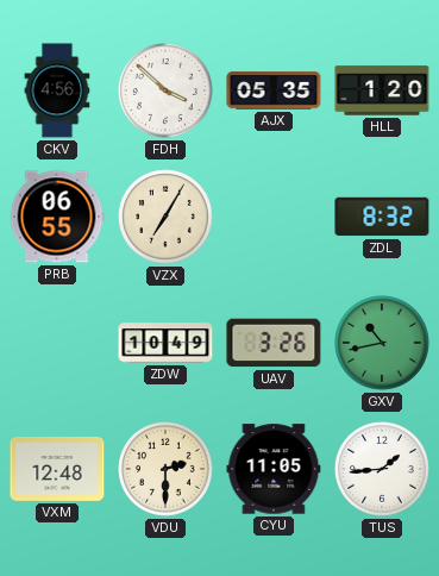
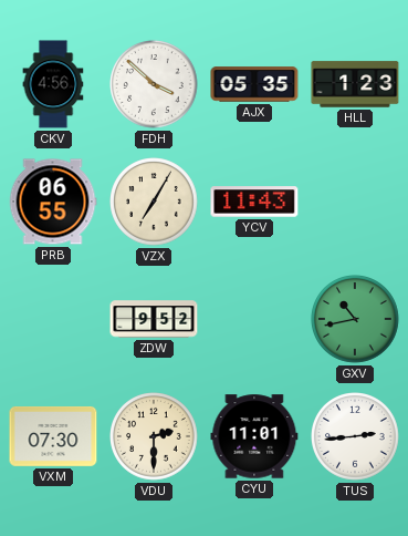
HLL: 1:20 -> 1:23
YCV: none -> 11:43
ZDL: 8:32 -> none
ZDW: 10:49 -> 9:52
UAV: 3:26 -> none
VXM: 12:48 -> 07:30
CYU: 11:05 -> 11:01
TUS: 1:44 -> 2:44
